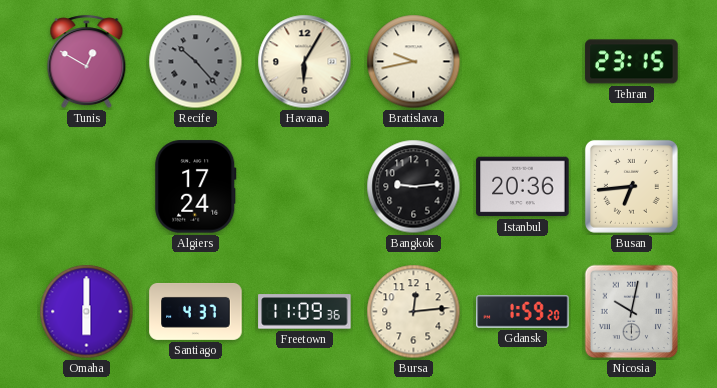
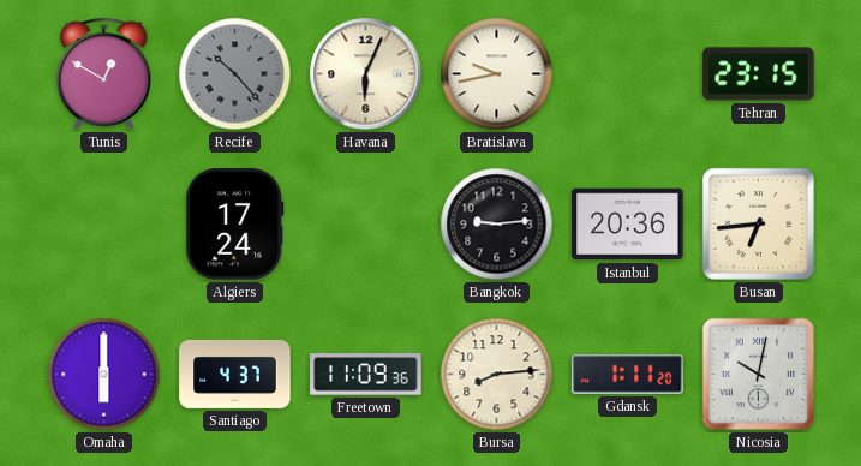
Havana: 6:05 -> 6:04
Bursa: 12:14 -> 8:14
Gdansk: 1:59 -> 1:11
